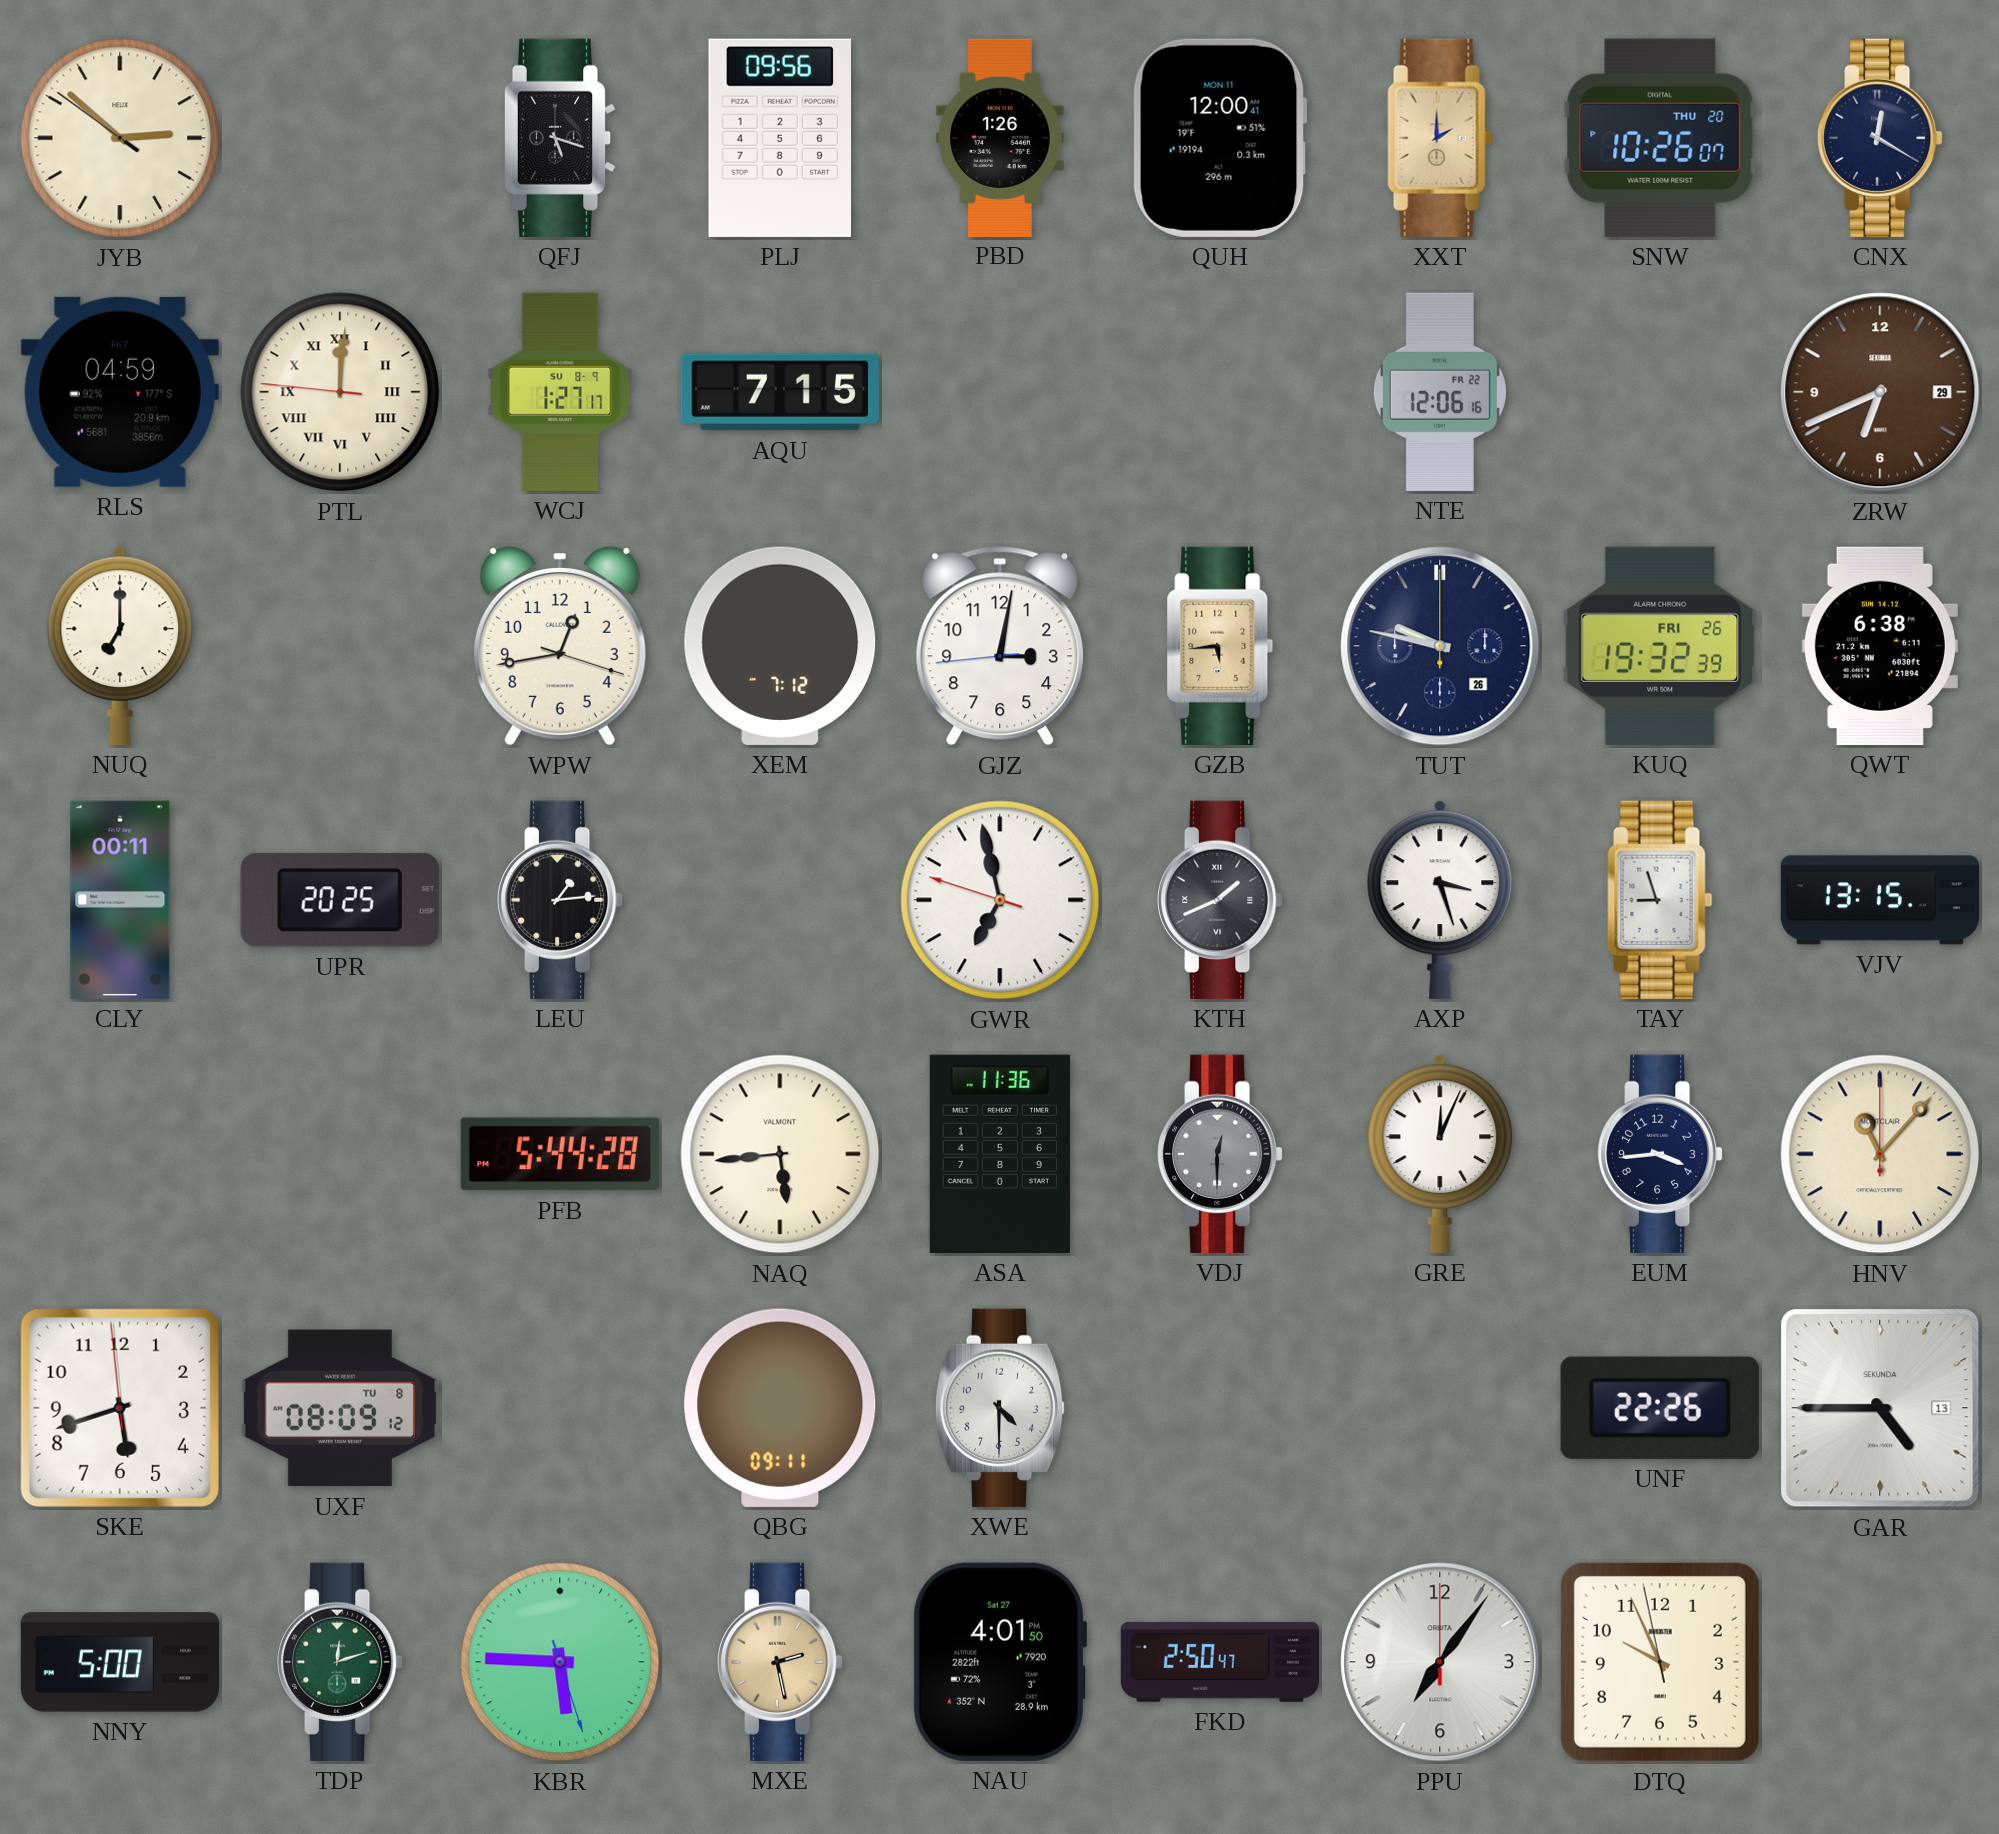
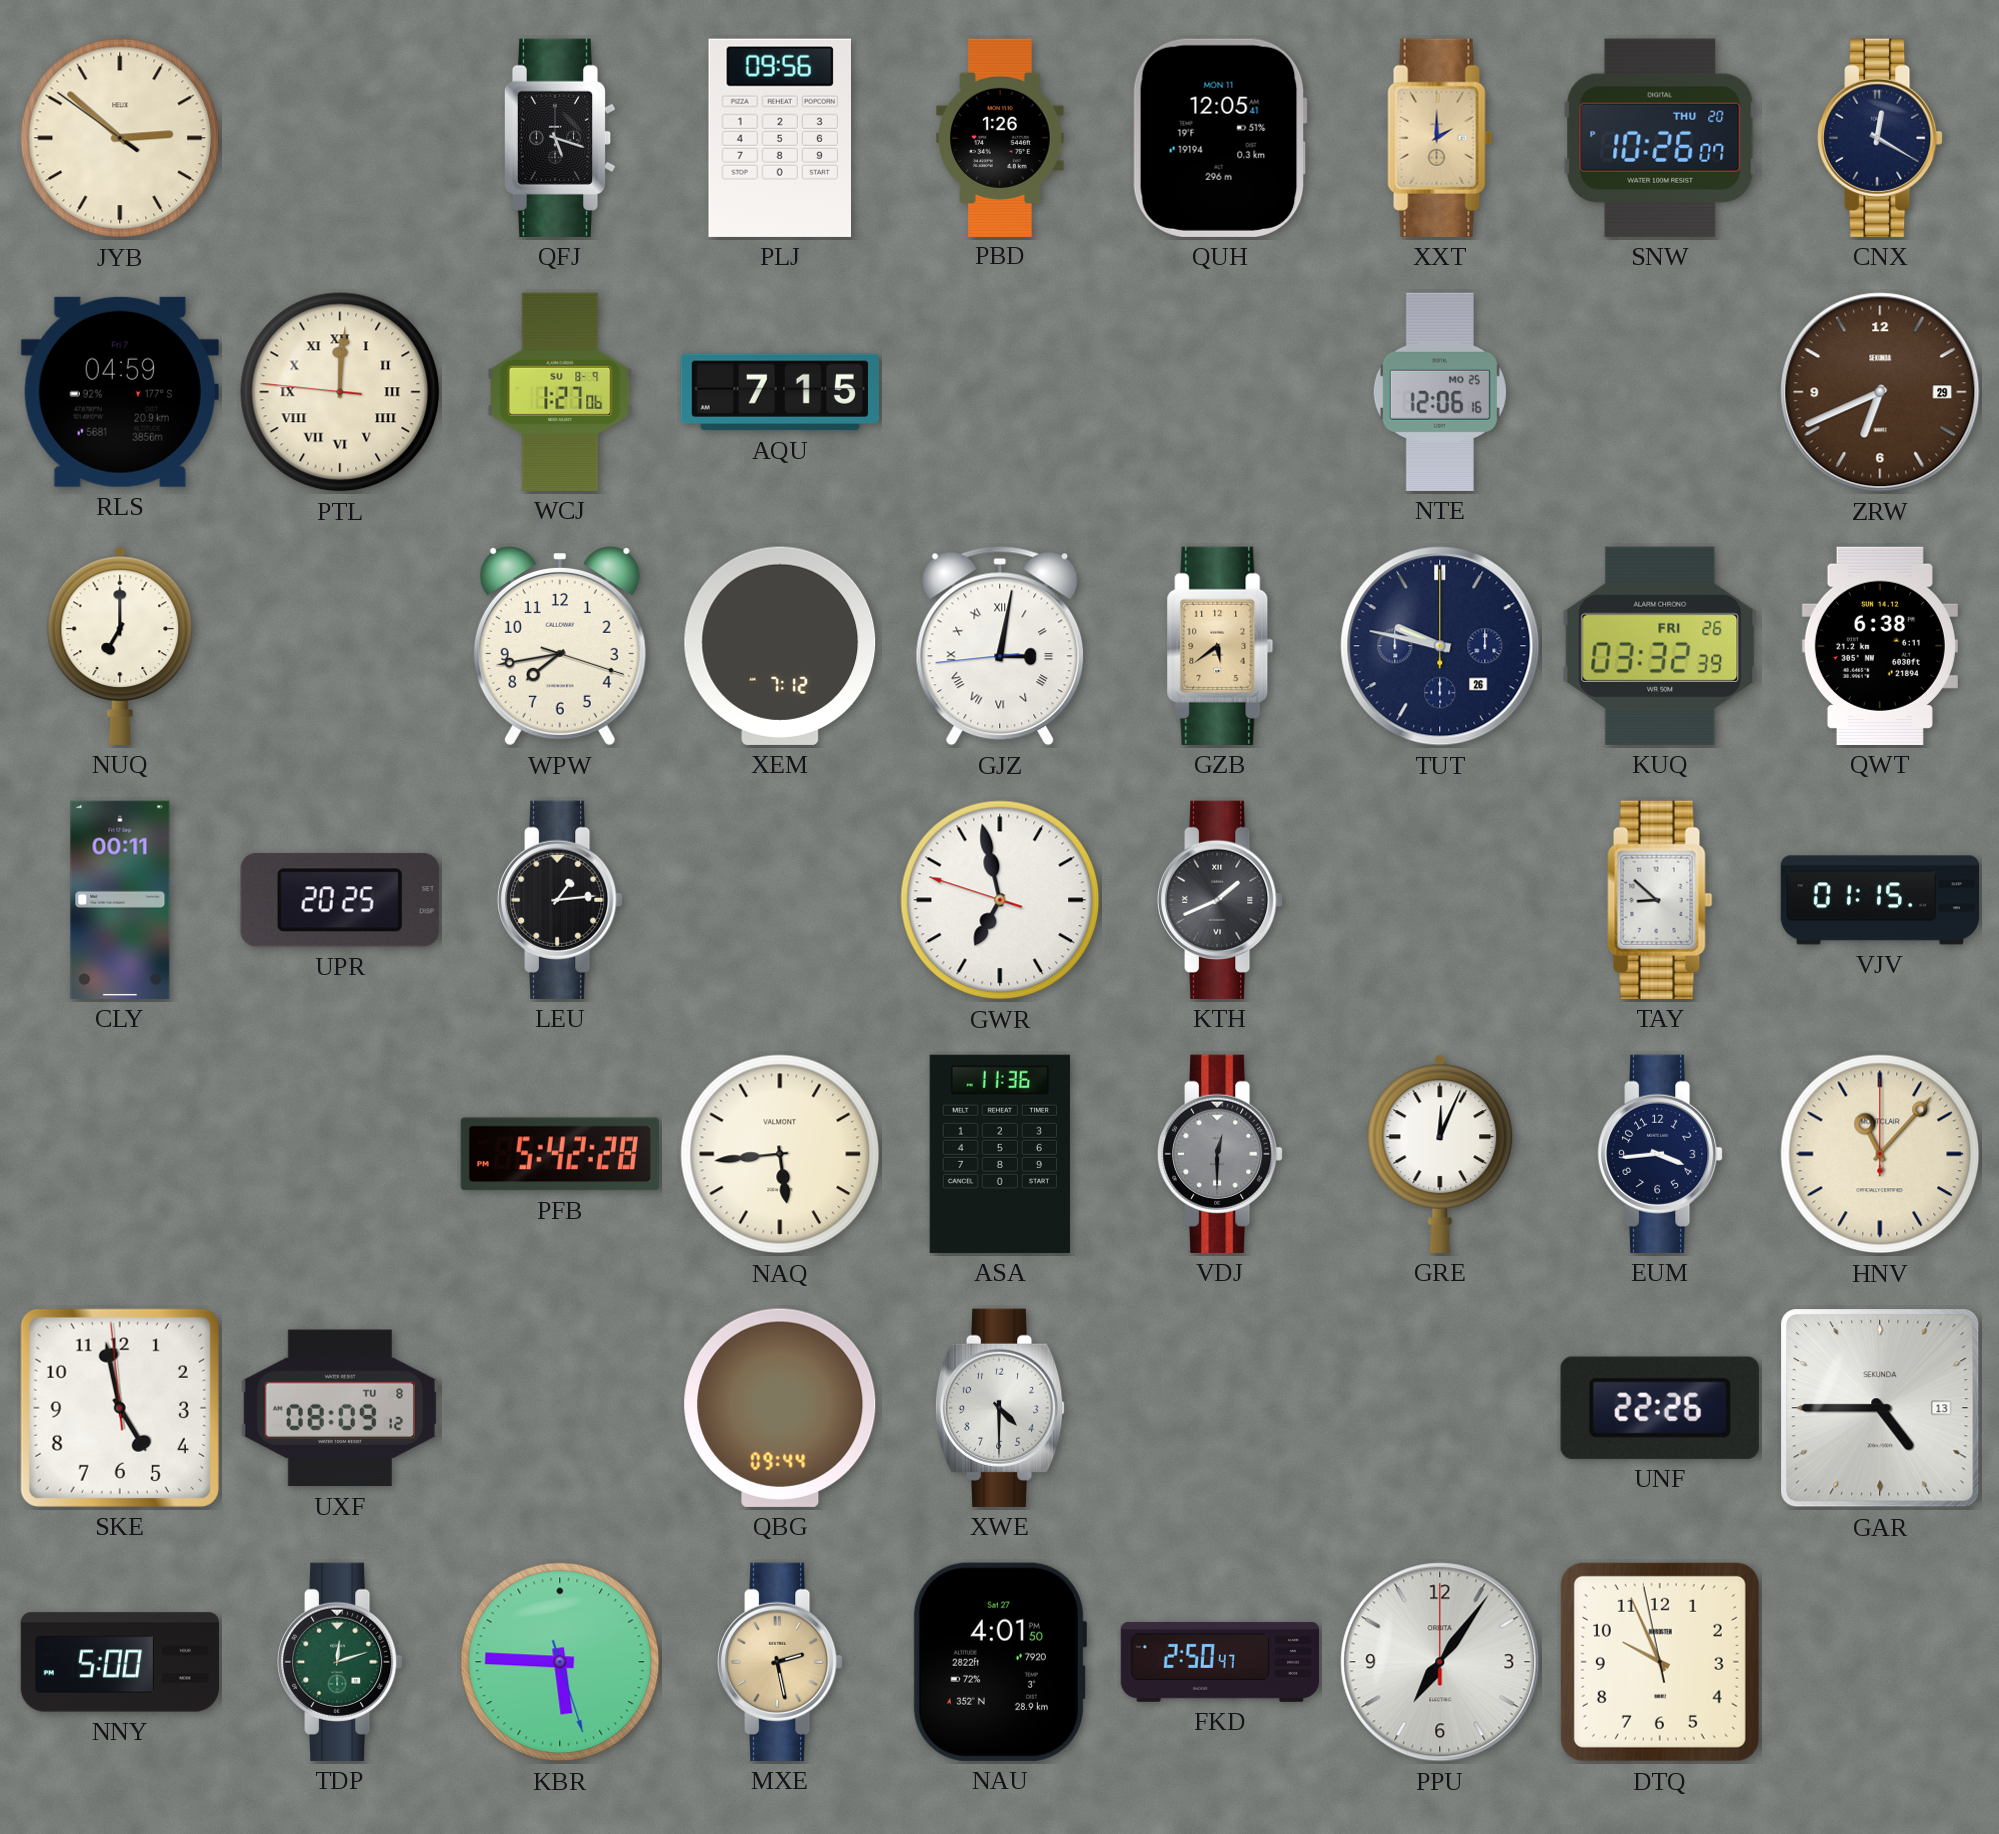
QUH: 12:00 -> 12:05
WCJ: 1:27:17 -> 1:27:06
NTE date: FR 22 -> MO 25
WPW: 12:43 -> 7:43
GJZ numerals: Arabic -> Roman
GZB: 5:44 -> 5:39
KUQ: 19:32 -> 03:32
AXP: 3:27 -> none
TAY: 8:57 -> 8:52
VJV: 13:15 -> 01:15
PFB: 5:44 -> 5:42
SKE: 5:41 -> 4:57
QBG: 09:11 -> 09:44
